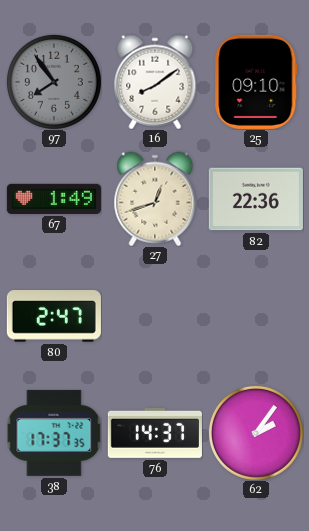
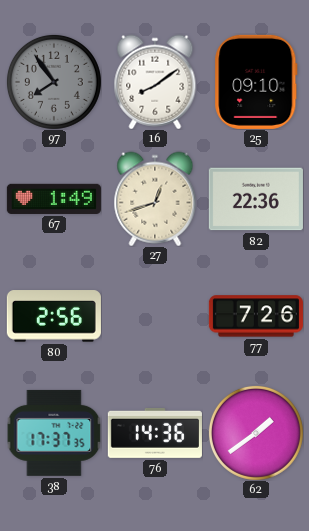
80: 2:47 -> 2:56
77: none -> 7:26
76: 14:37 -> 14:36
62: 2:06 -> 1:39
